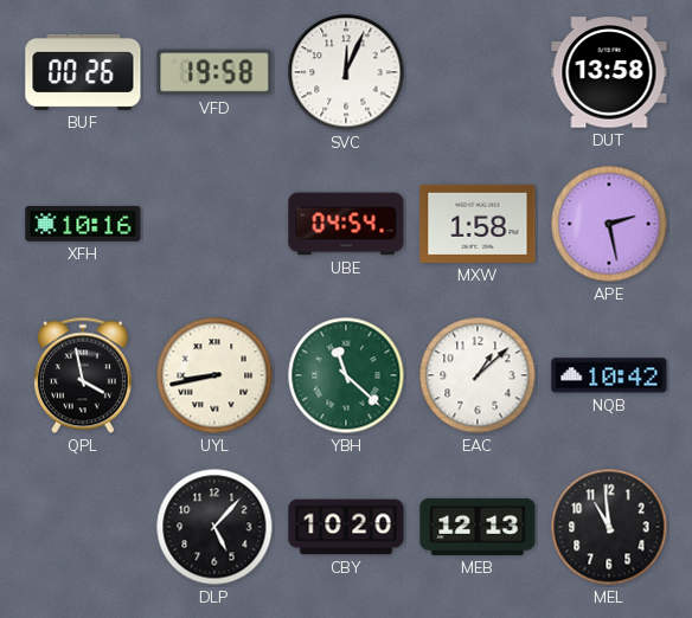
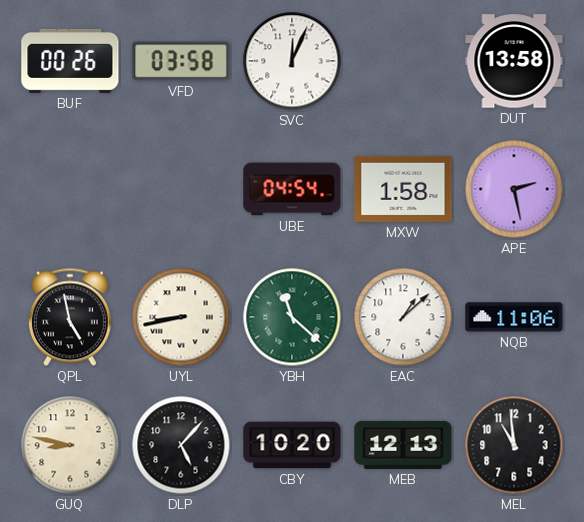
VFD: 19:58 -> 03:58
XFH: 10:16 -> none
QPL: 3:58 -> 4:58
NQB: 10:42 -> 11:06
GUQ: none -> 8:47
